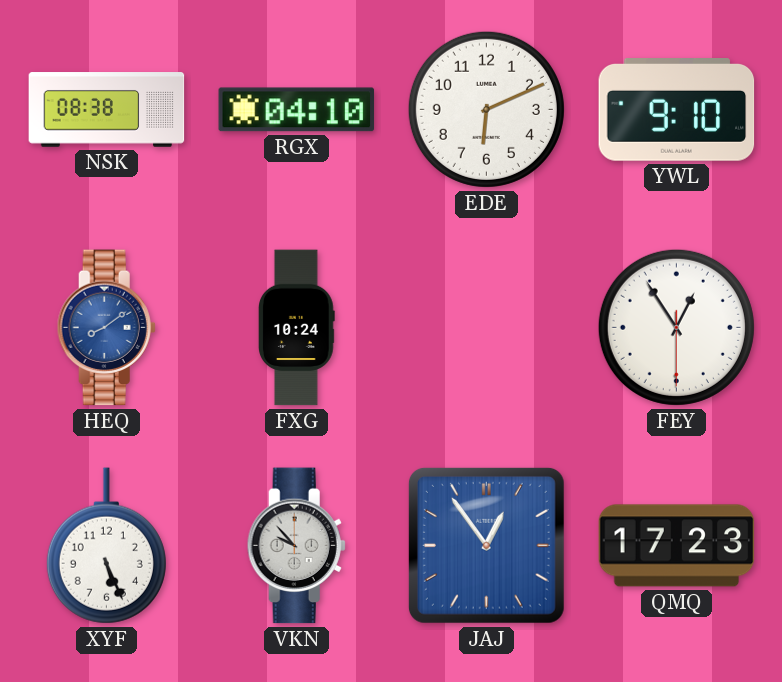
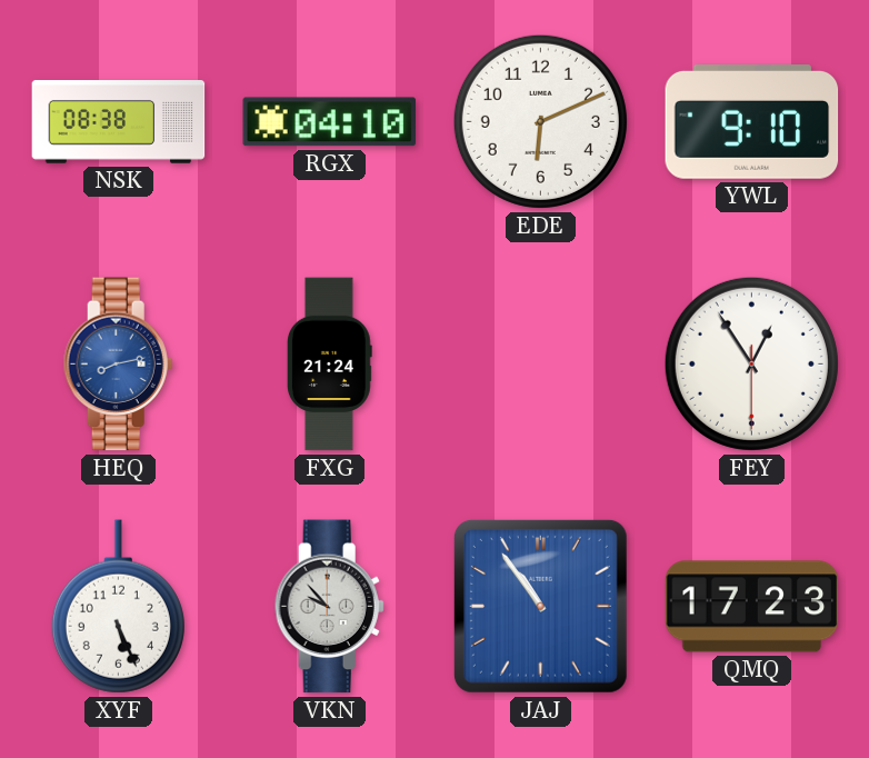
HEQ: 8:09 -> 8:13
FXG: 10:24 -> 21:24
JAJ: 12:54 -> 10:54
